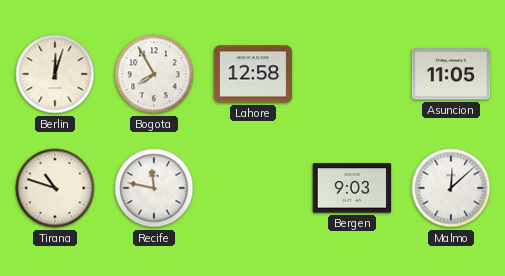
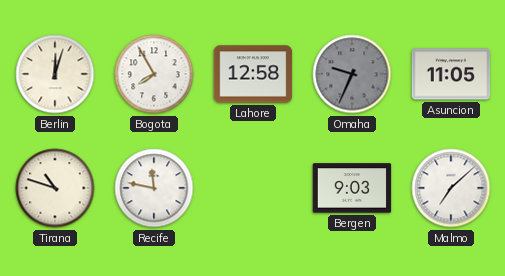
Omaha: none -> 9:34
Malmo: 12:08 -> 7:08
